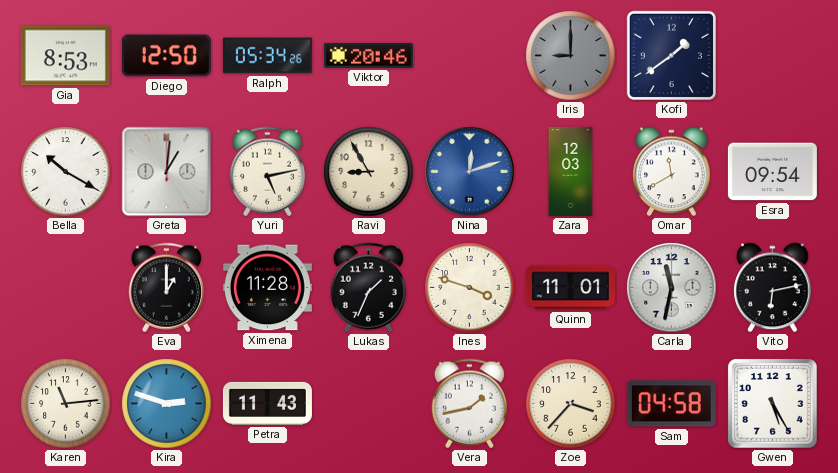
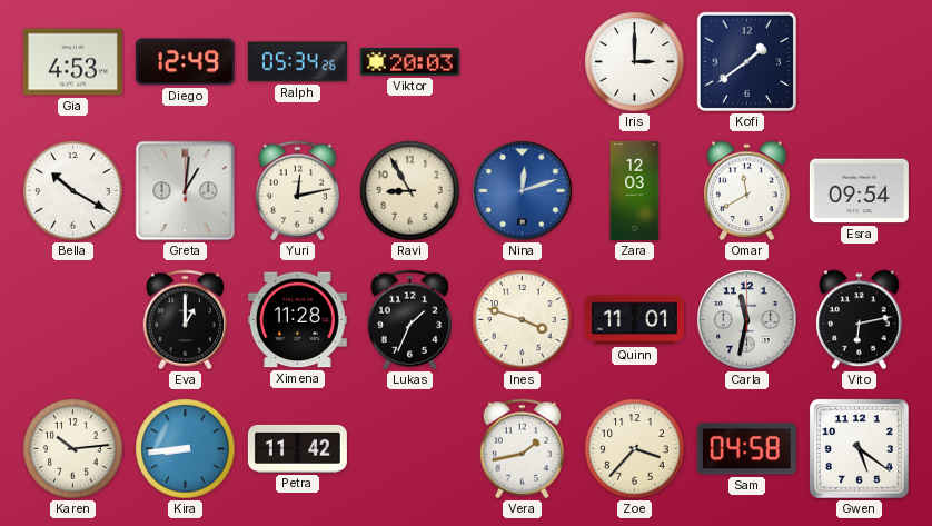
Gia: 8:53 -> 4:53
Diego: 12:50 -> 12:49
Viktor: 20:46 -> 20:03
Iris: 9:00 -> 3:00
Iris dial: grey -> white
Yuri: 5:13 -> 12:13
Karen: 11:14 -> 10:14
Kira: 2:48 -> 8:44
Petra: 11:43 -> 11:42
Gwen: 5:25 -> 5:21
